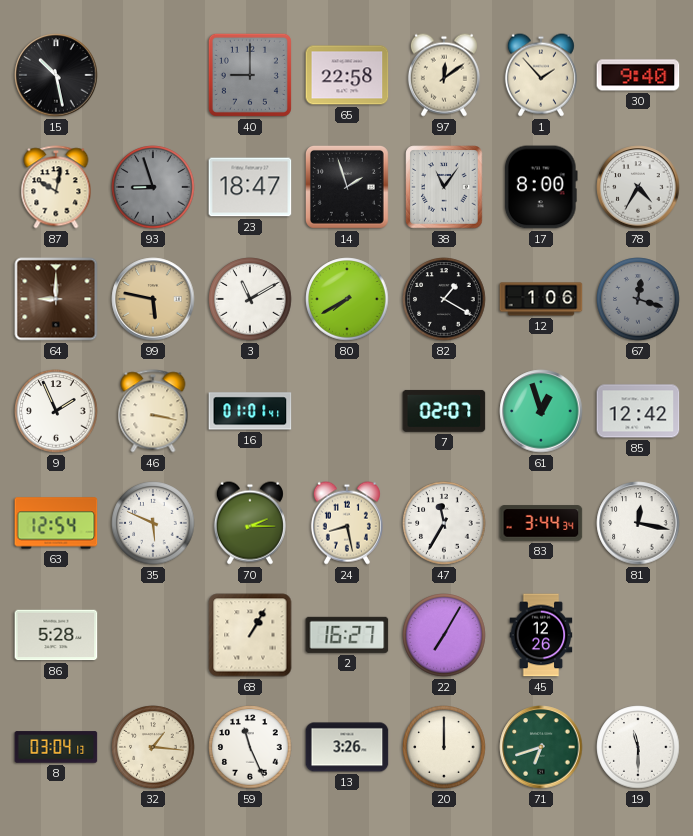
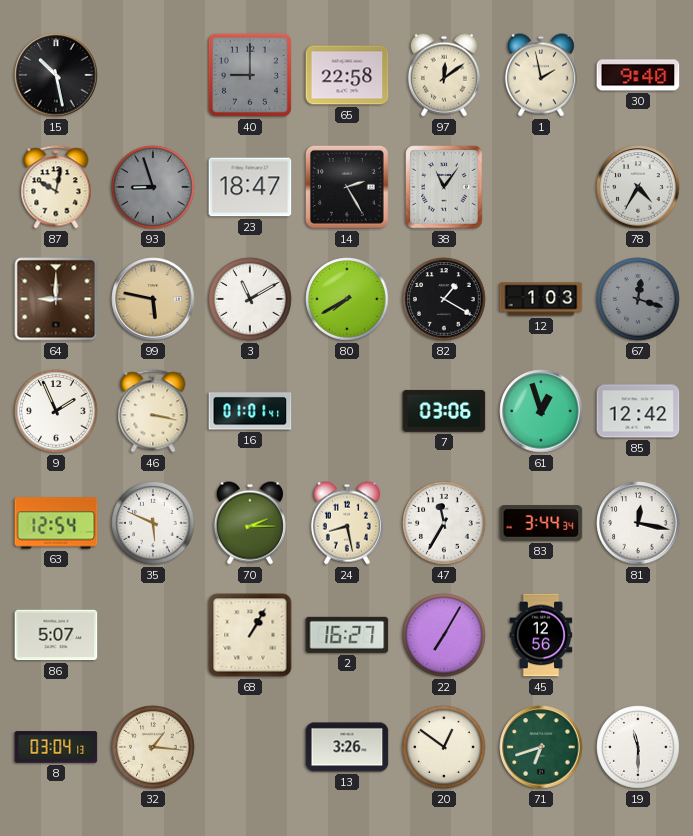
1: 1:53 -> 1:58
14: 1:57 -> 2:25
17: 8:00 -> none
12: 1:06 -> 1:03
7: 02:07 -> 03:06
86: 5:28 -> 5:07
45: 12:26 -> 12:56
59: 11:26 -> none
20: 12:00 -> 12:51
